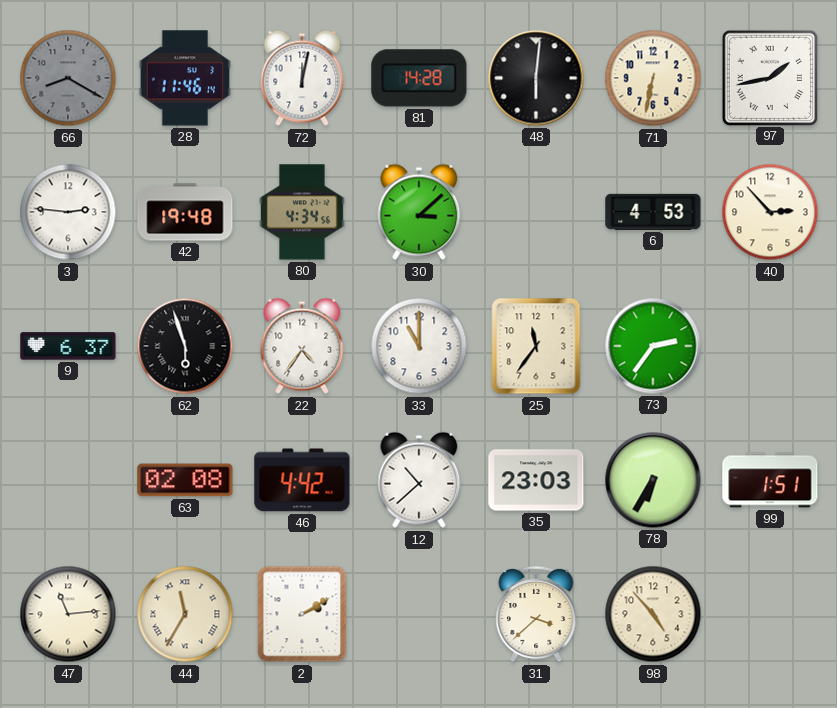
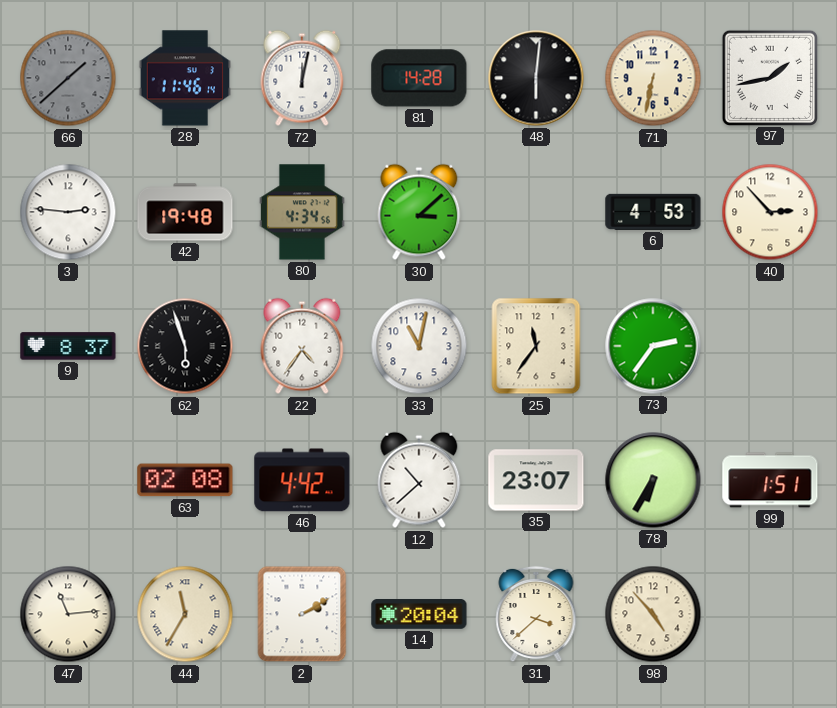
66: 8:20 -> 1:38
9: 6:37 -> 8:37
33: 11:00 -> 11:02
35: 23:03 -> 23:07
14: none -> 20:04
